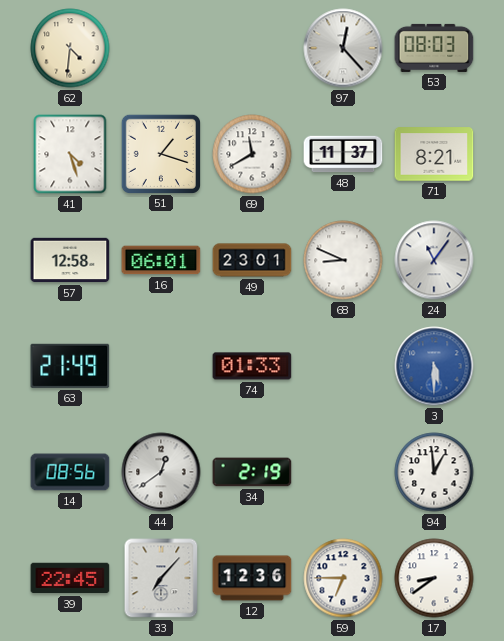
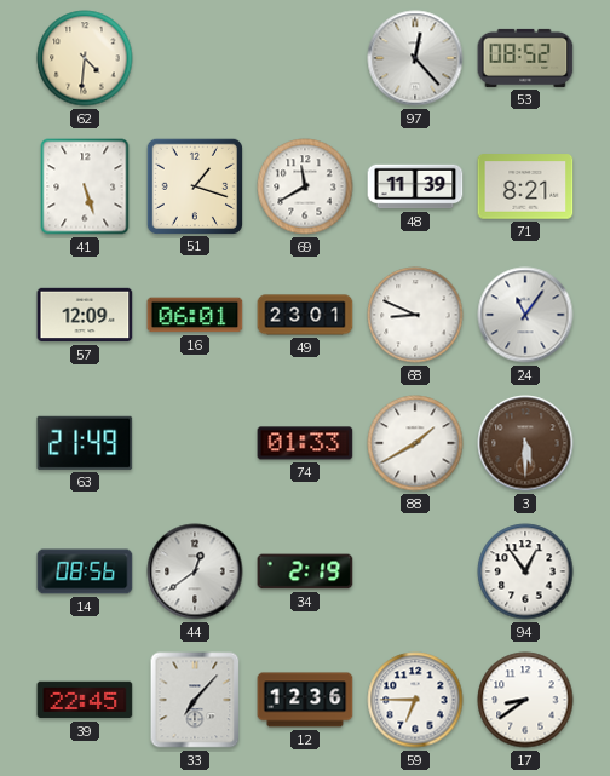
53: 08:03 -> 08:52
41: 4:27 -> 5:27
48: 11:37 -> 11:39
57: 12:58 -> 12:09
88: none -> 1:40
3 dial: blue -> brown
94: 12:59 -> 12:54
